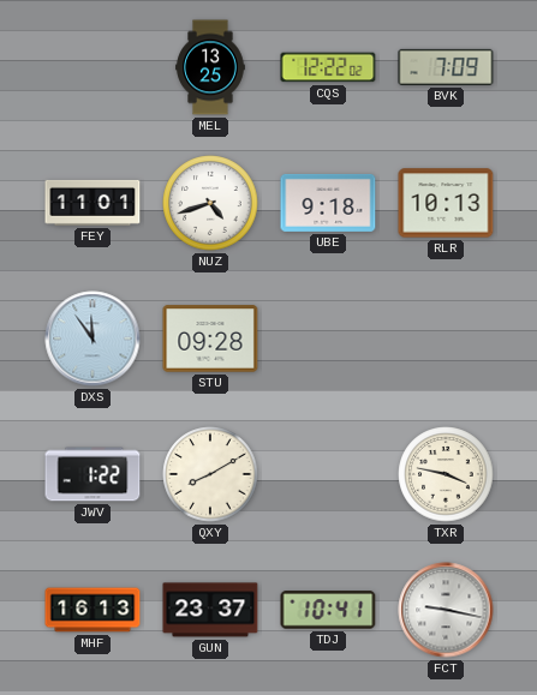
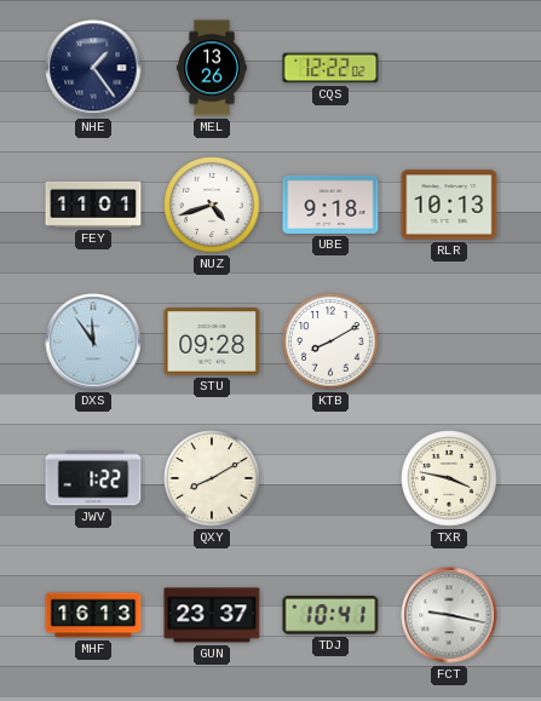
NHE: none -> 1:24
MEL: 13:25 -> 13:26
BVK: 7:09 -> none
KTB: none -> 8:10
